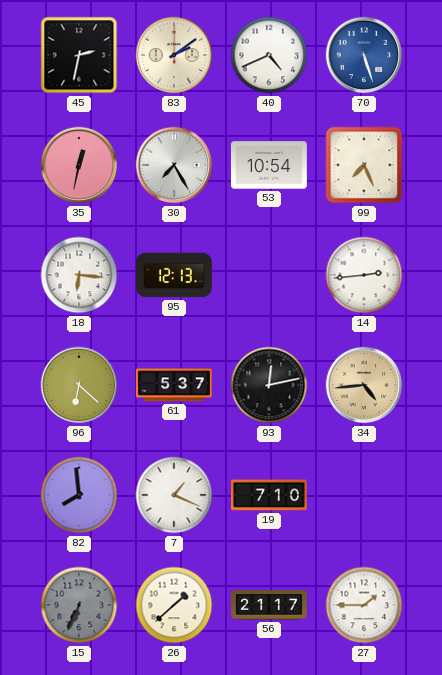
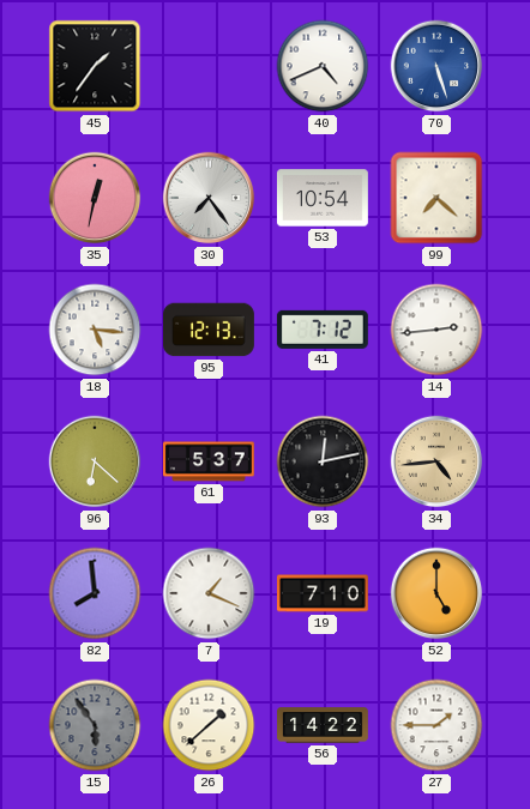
45: 2:32 -> 1:36
83: 2:09 -> none
30: 7:25 -> 7:24
99: 7:26 -> 7:22
18: 6:16 -> 5:16
41: none -> 7:12
52: none -> 5:00
15: 6:34 -> 5:54
56: 21:17 -> 14:22
